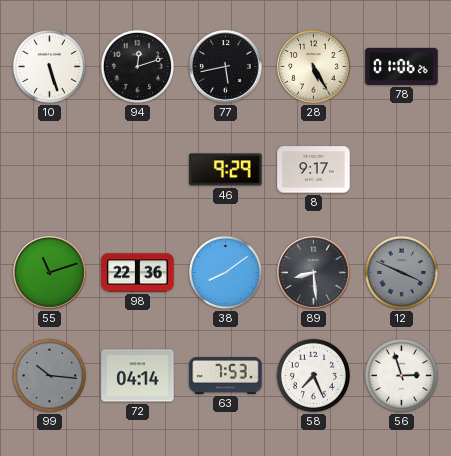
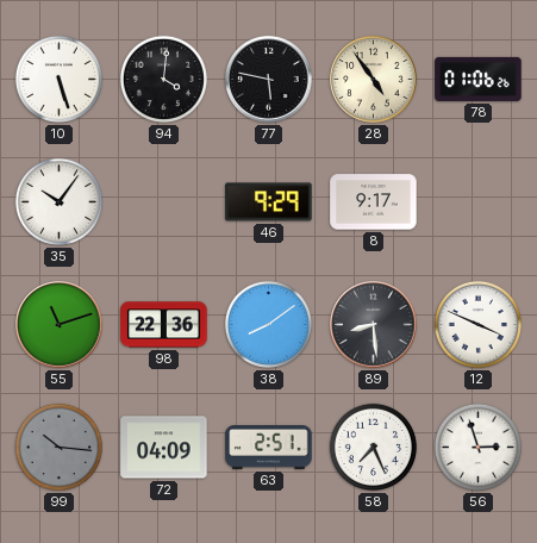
94: 12:12 -> 4:01
77: 5:43 -> 5:47
28: 5:25 -> 4:54
35: none -> 10:06
12 dial: grey -> white
72: 04:14 -> 04:09
63: 7:53 -> 2:51
